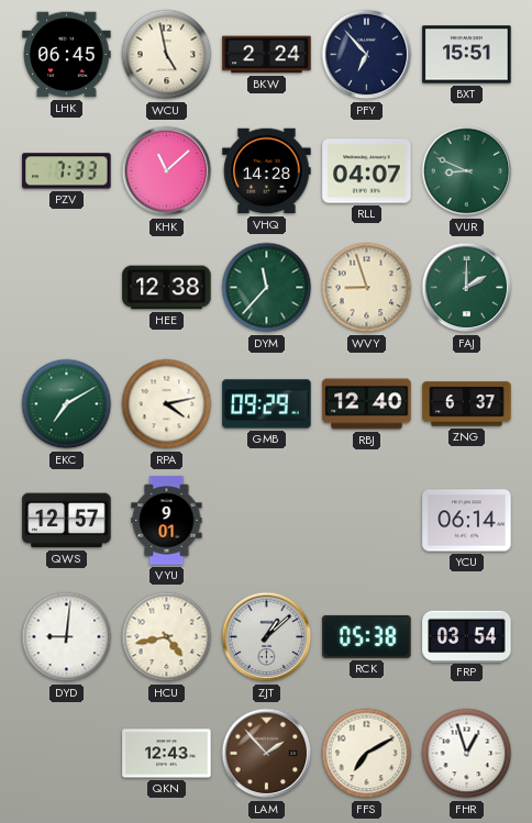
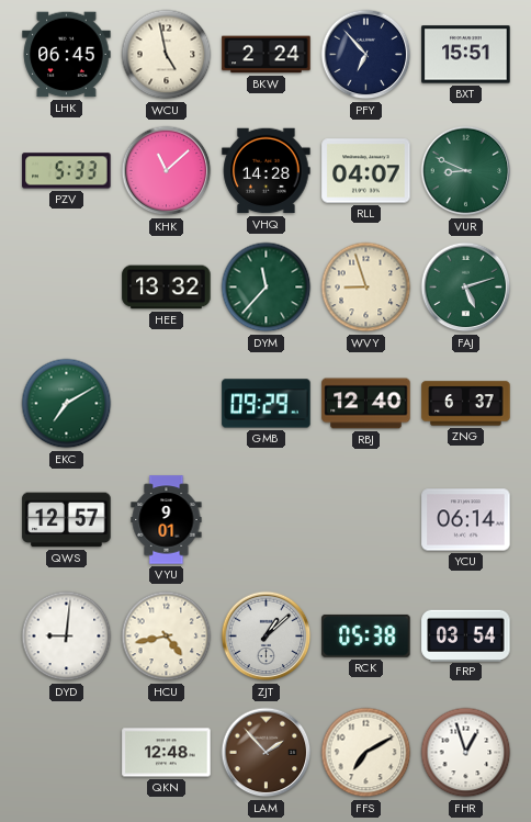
PZV: 7:33 -> 5:33
HEE: 12:38 -> 13:32
FAJ: 2:00 -> 5:12
RPA: 4:13 -> none
QKN: 12:43 -> 12:48
